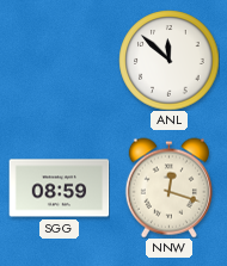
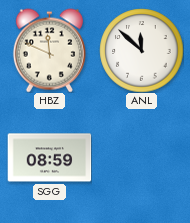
HBZ: none -> 11:49
NNW: 12:18 -> none
